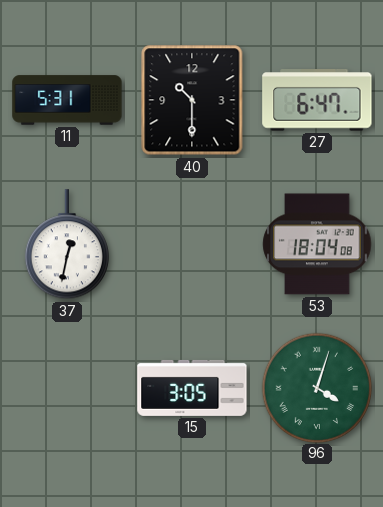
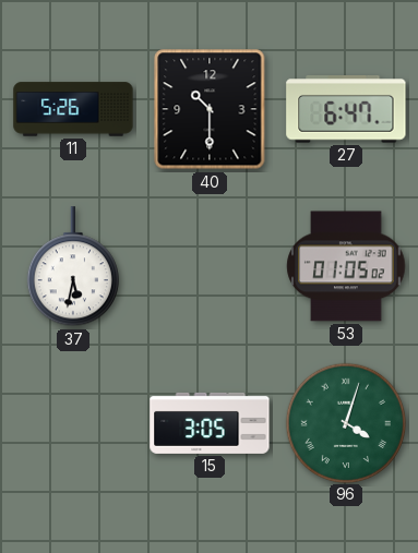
11: 5:31 -> 5:26
37: 12:32 -> 5:32
53: 18:04 -> 01:05
